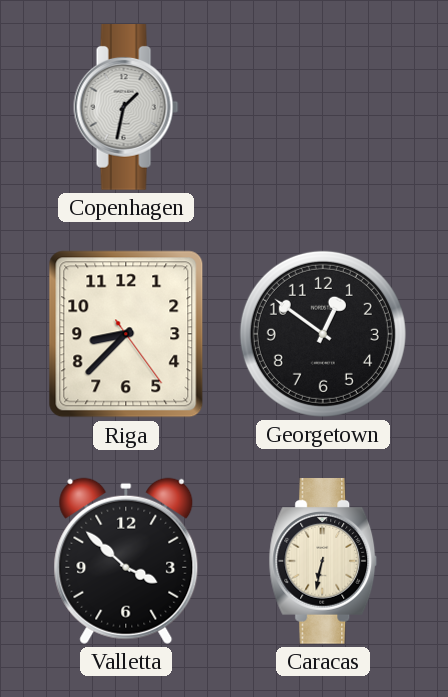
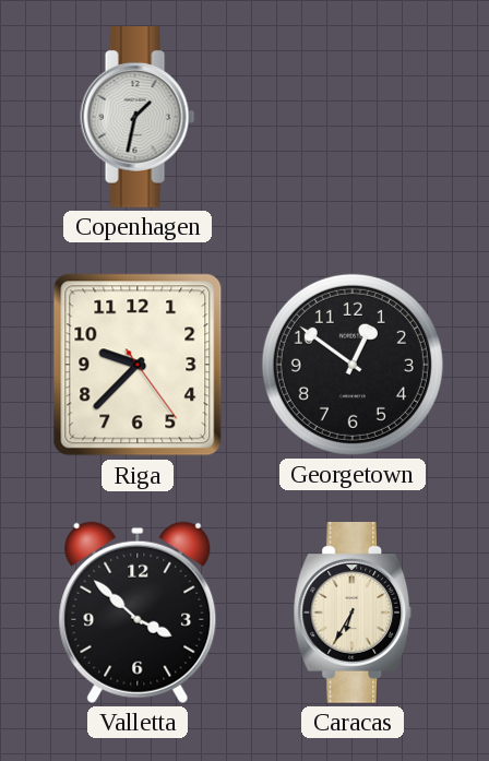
Riga: 8:37 -> 9:37
Caracas: 6:32 -> 6:35
